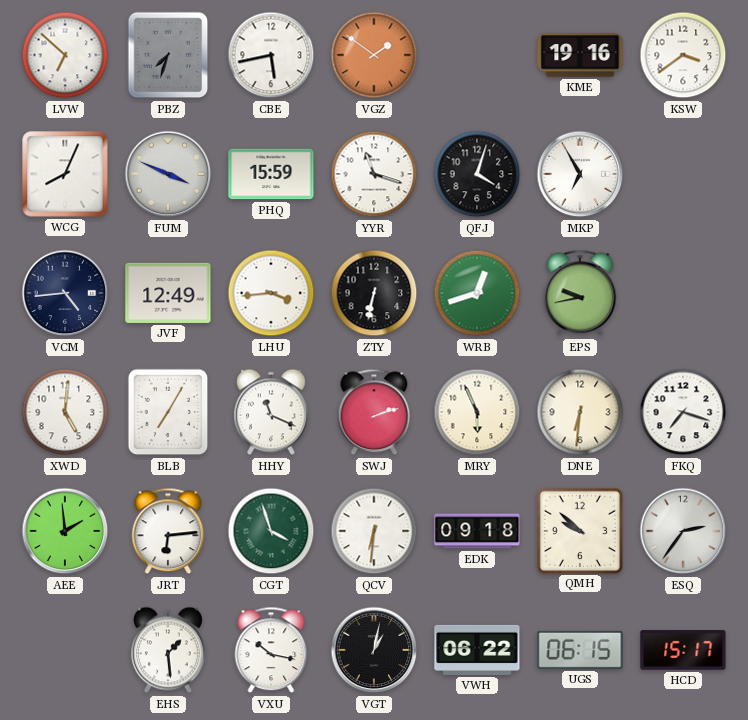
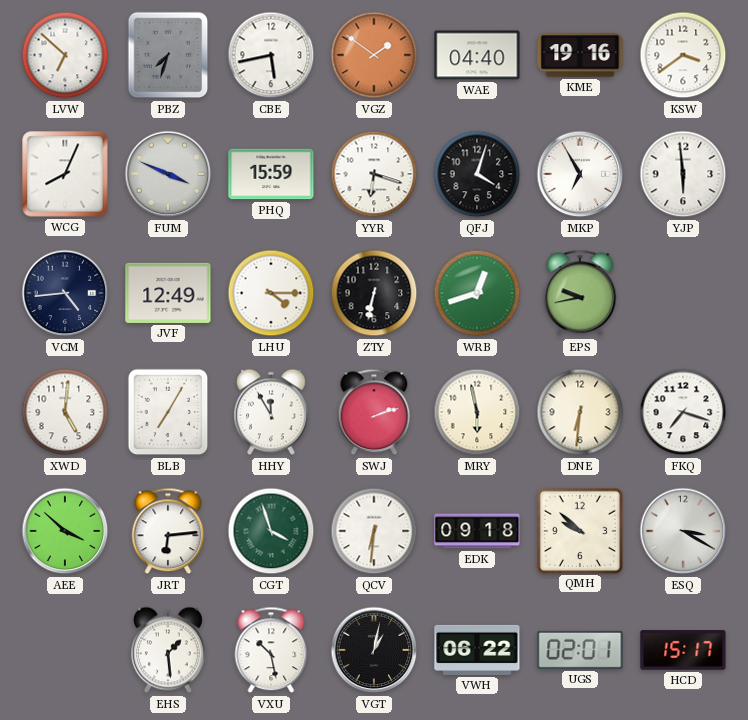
WAE: none -> 04:40
YYR: 11:18 -> 6:18
YJP: none -> 5:59
LHU: 3:44 -> 4:15
HHY: 11:19 -> 11:55
MRY: 5:56 -> 5:58
AEE: 1:59 -> 3:52
ESQ: 2:36 -> 3:20
VXU: 10:17 -> 10:28
UGS: 06:15 -> 02:01
